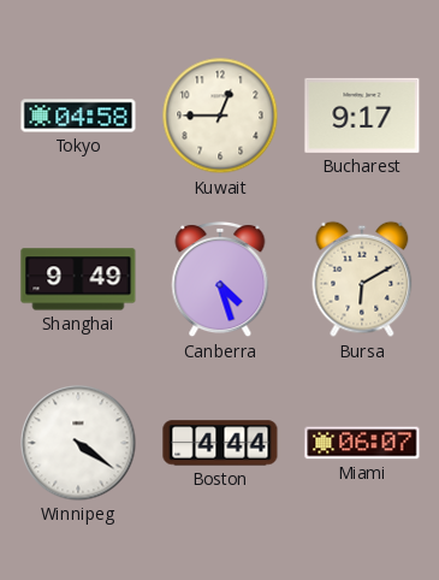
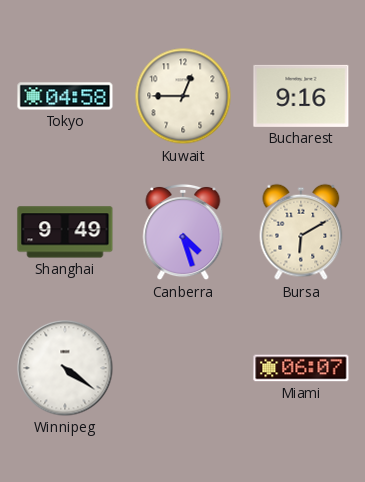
Bucharest: 9:17 -> 9:16
Boston: 4:44 -> none
